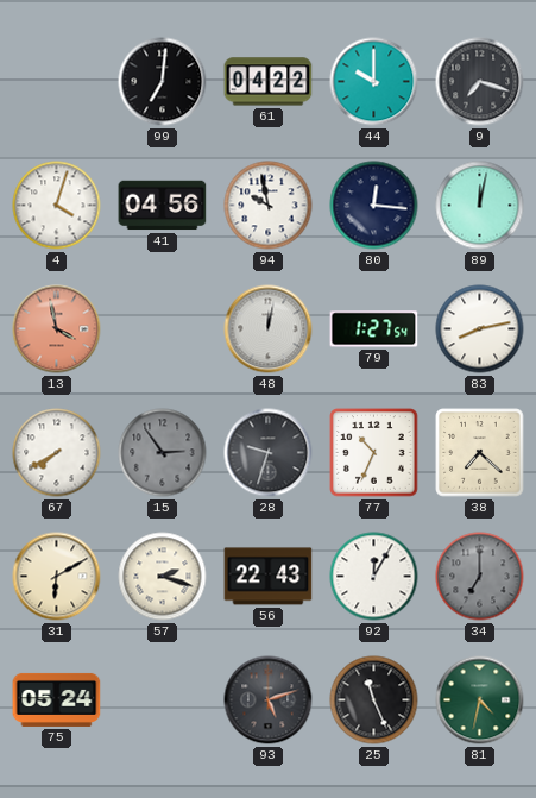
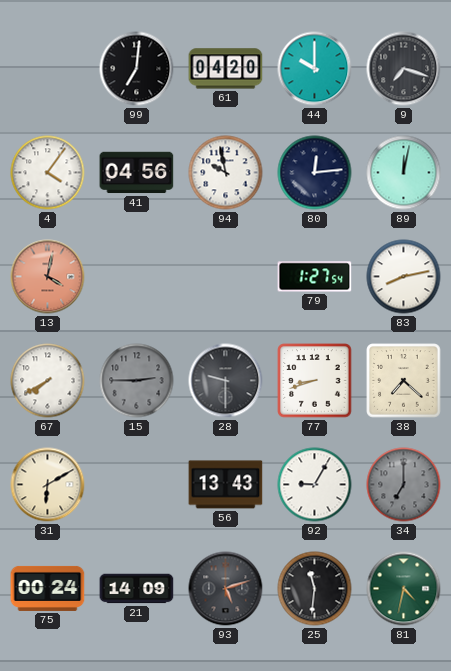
61: 04:22 -> 04:20
4: 4:03 -> 4:06
80: 12:16 -> 12:14
13: 3:58 -> 4:02
48: 12:02 -> none
15: 2:54 -> 2:45
28: 9:33 -> 9:30
77: 10:34 -> 8:42
57: 2:18 -> none
56: 22:43 -> 13:43
92: 12:05 -> 9:05
75: 05:24 -> 00:24
21: none -> 14:09
25: 11:26 -> 11:31
